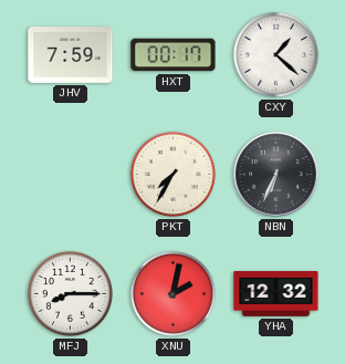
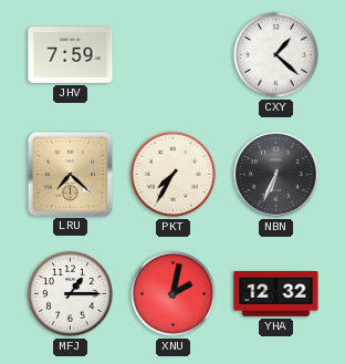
HXT: 00:17 -> none
LRU: none -> 7:22
MFJ: 8:15 -> 1:15
